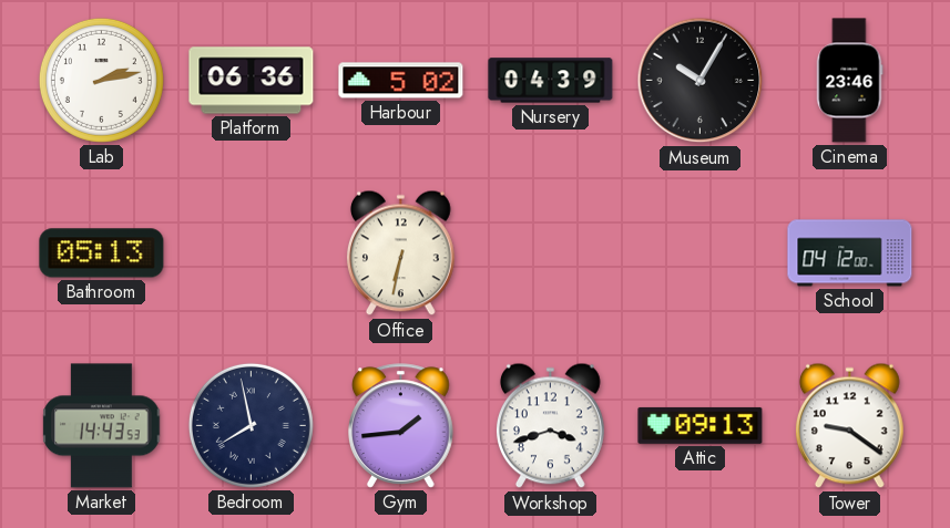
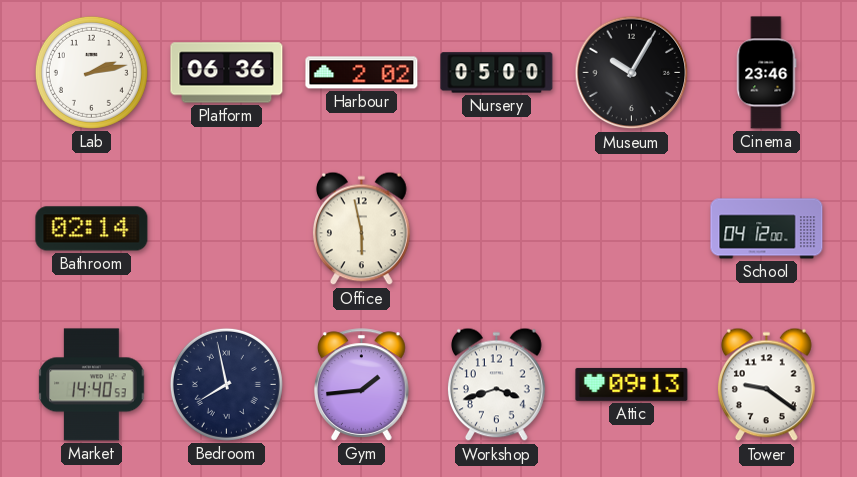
Harbour: 5:02 -> 2:02
Nursery: 04:39 -> 05:00
Bathroom: 05:13 -> 02:14
Office: 6:32 -> 5:58
Market: 14:43 -> 14:40
